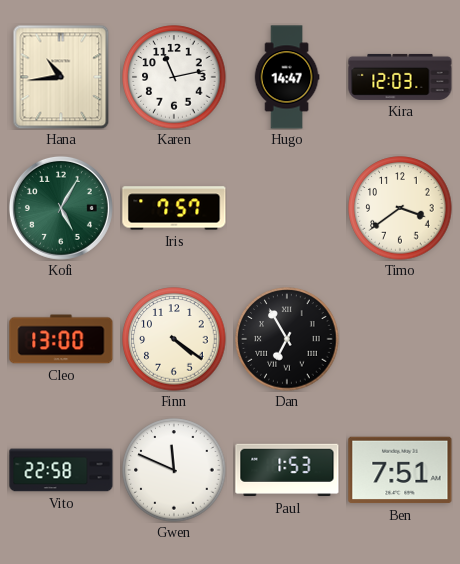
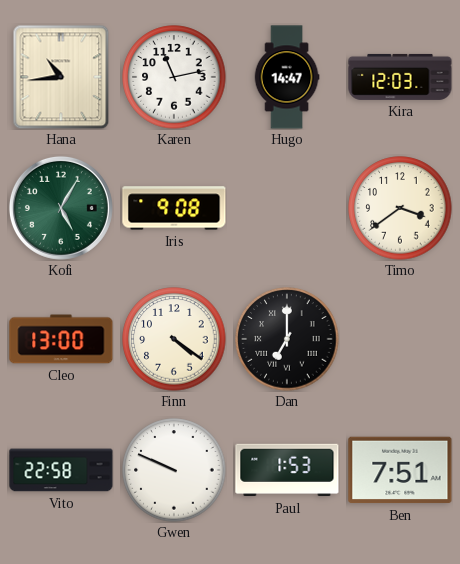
Iris: 7:57 -> 9:08
Dan: 6:55 -> 7:00
Gwen: 11:49 -> 9:49
